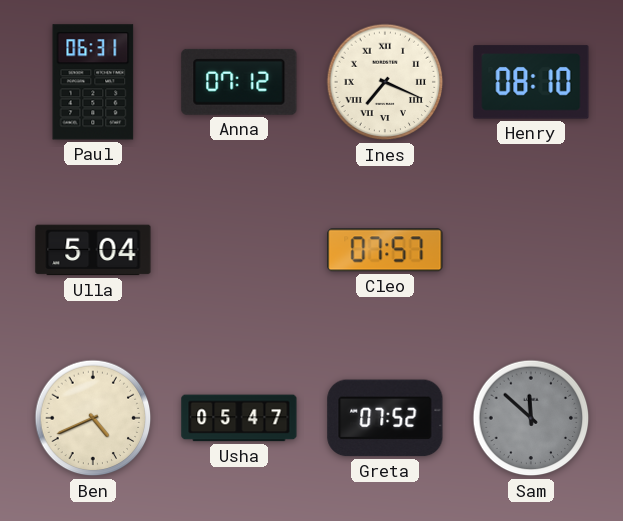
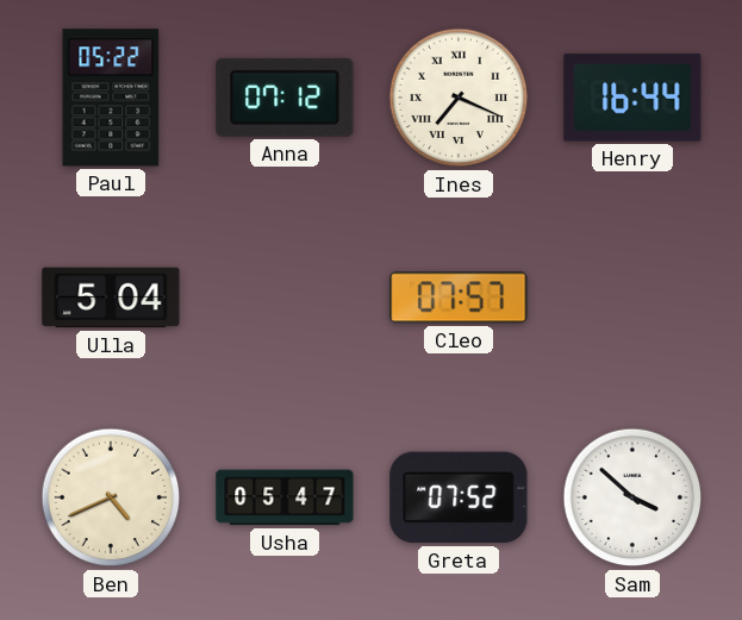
Paul: 06:31 -> 05:22
Henry: 08:10 -> 16:44
Sam: 11:52 -> 3:52
Sam dial: grey -> white
